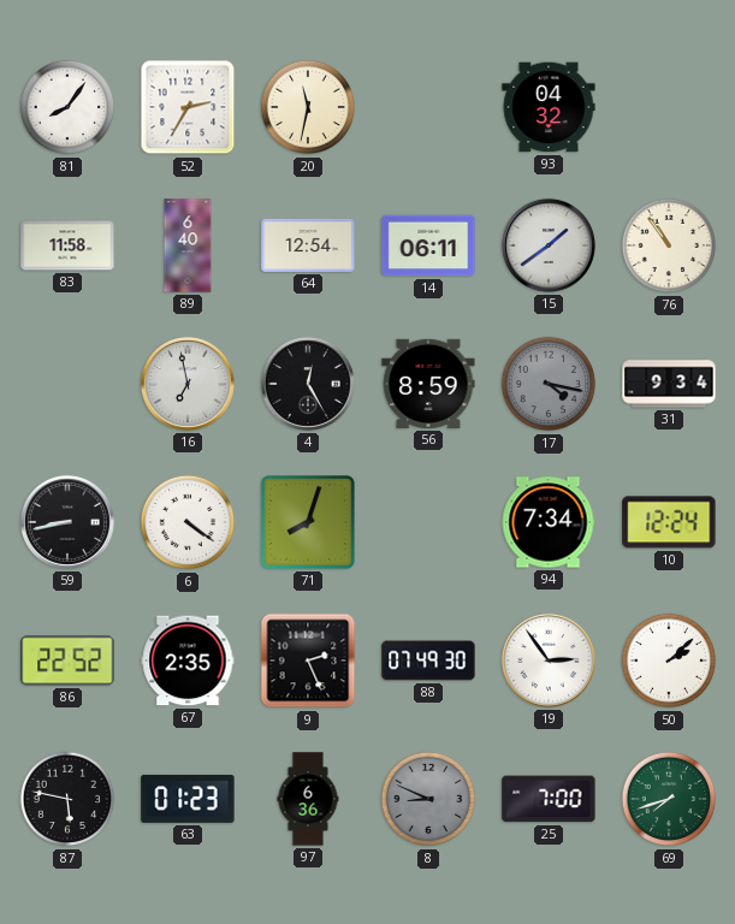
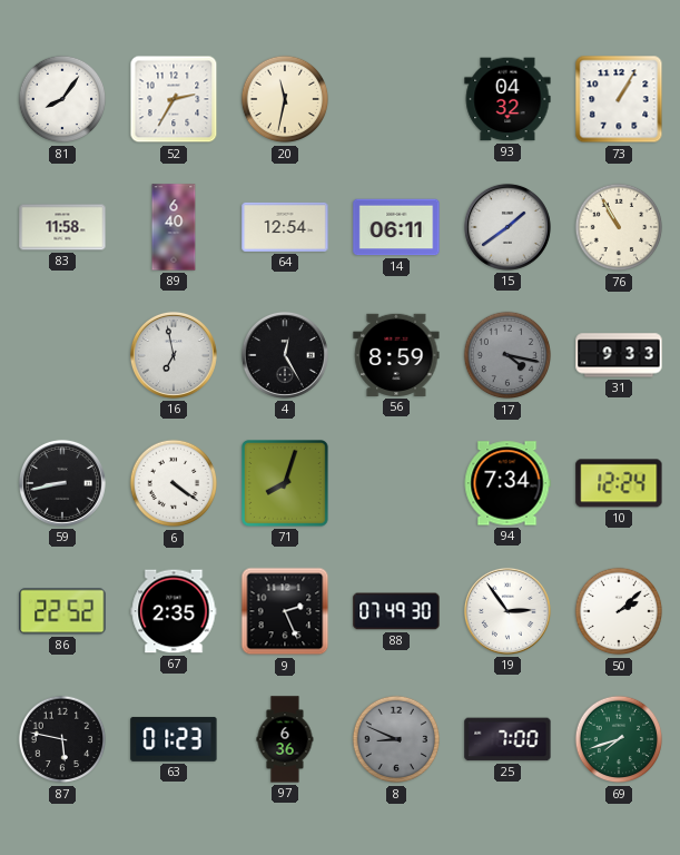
73: none -> 1:05
76: 10:54 -> 10:55
31: 9:34 -> 9:33
